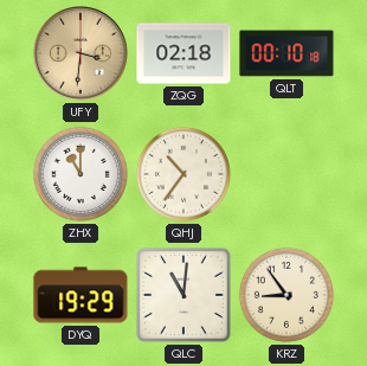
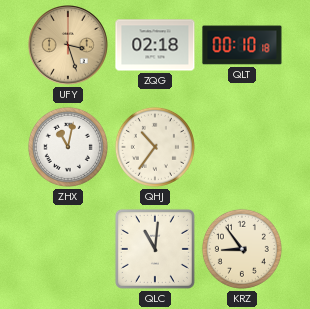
UFY: 3:31 -> 3:27
ZHX: 11:00 -> 11:02
DYQ: 19:29 -> none
